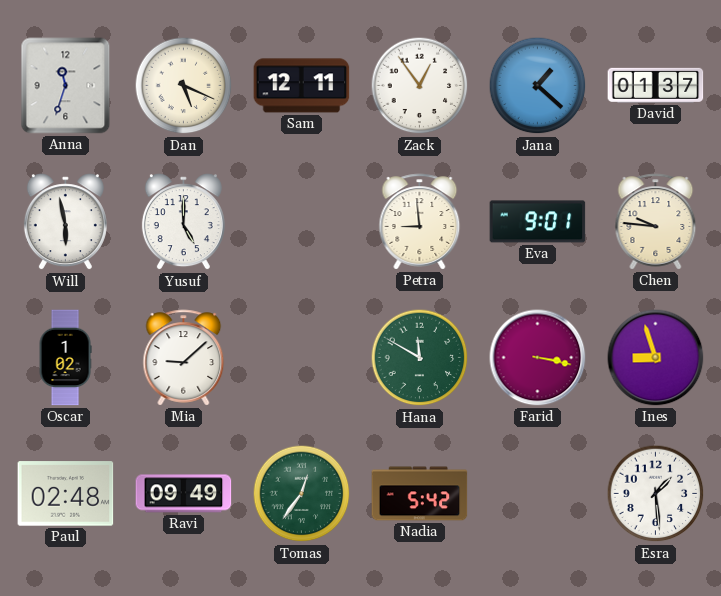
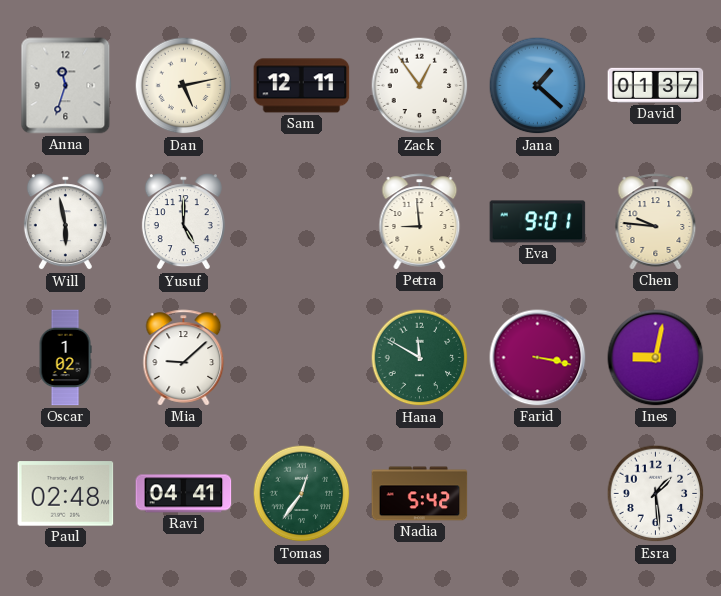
Dan: 5:19 -> 5:13
Ines: 8:57 -> 9:02
Ravi: 09:49 -> 04:41
